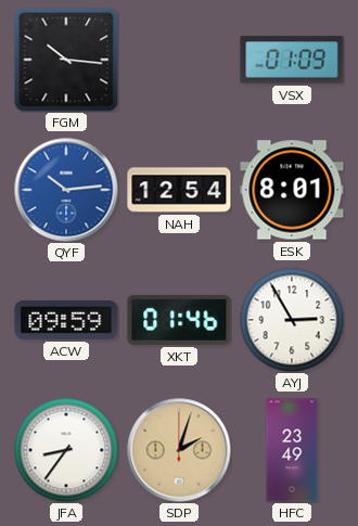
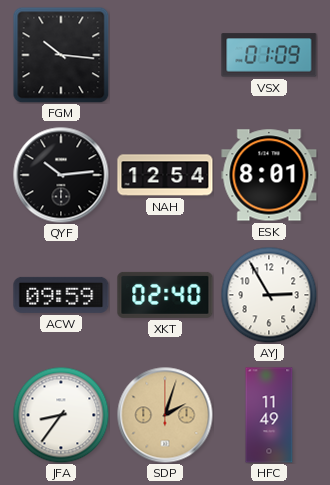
QYF dial: blue -> black
XKT: 01:46 -> 02:40
HFC: 23:49 -> 11:49
